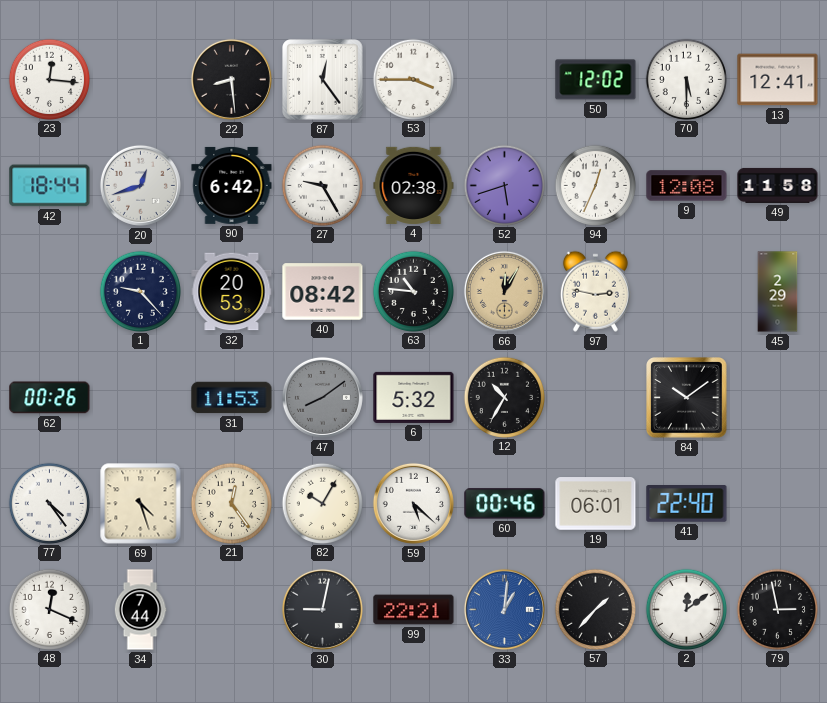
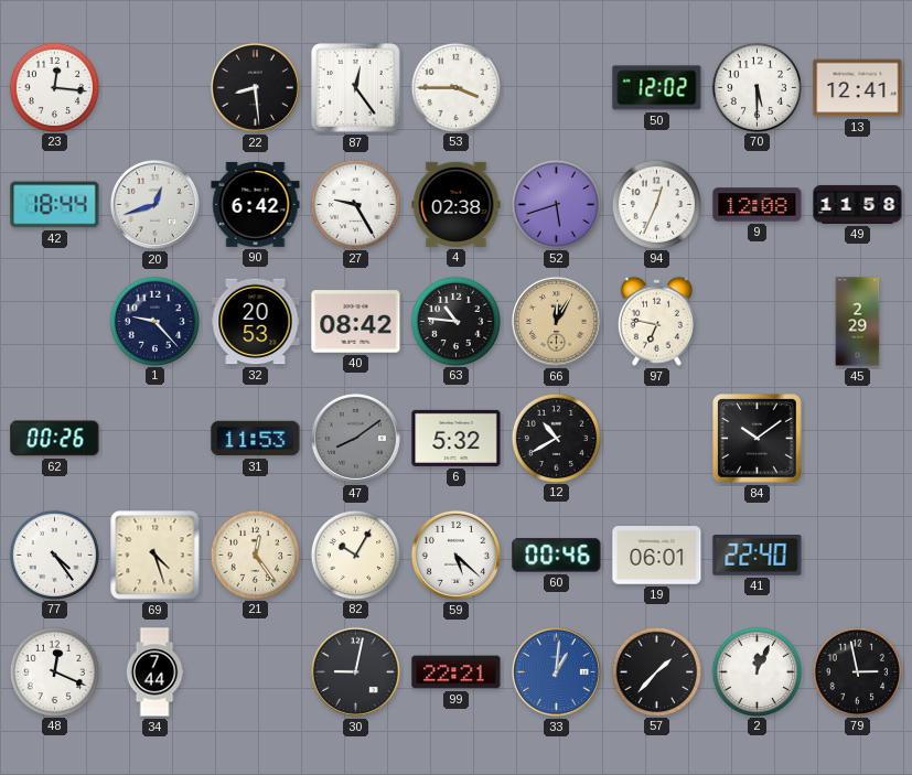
97: 2:47 -> 6:47
12: 10:35 -> 10:40
2: 12:09 -> 12:04
